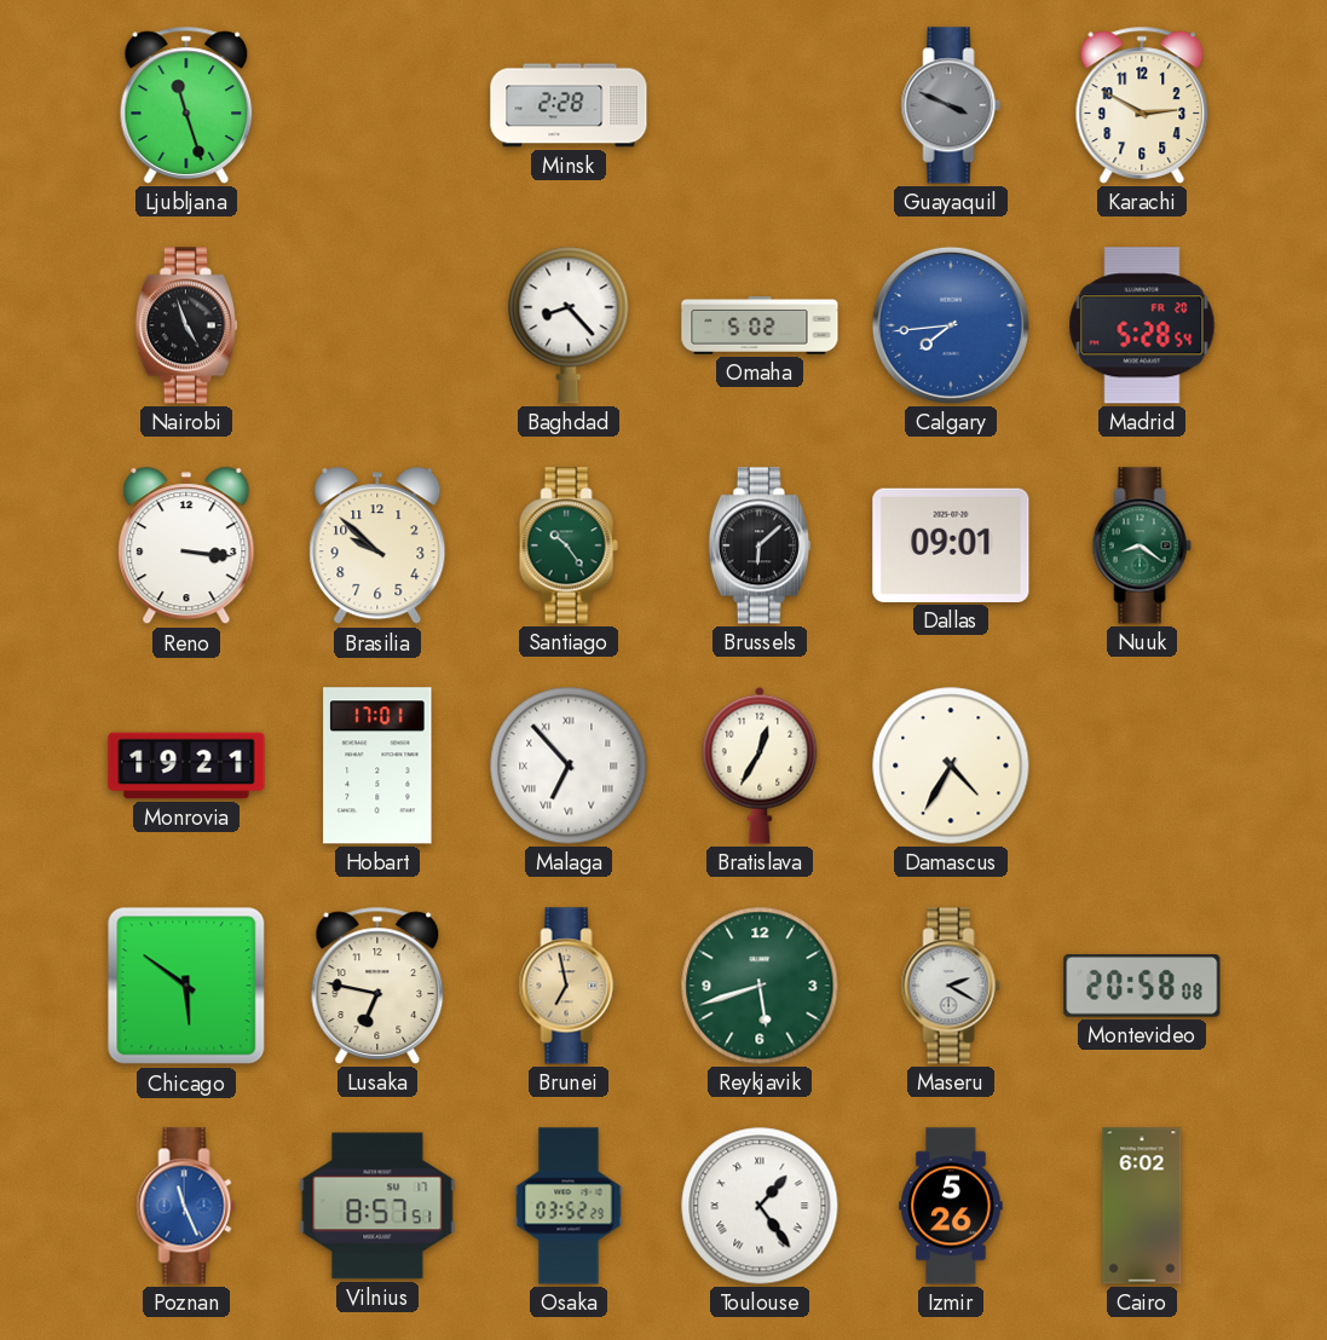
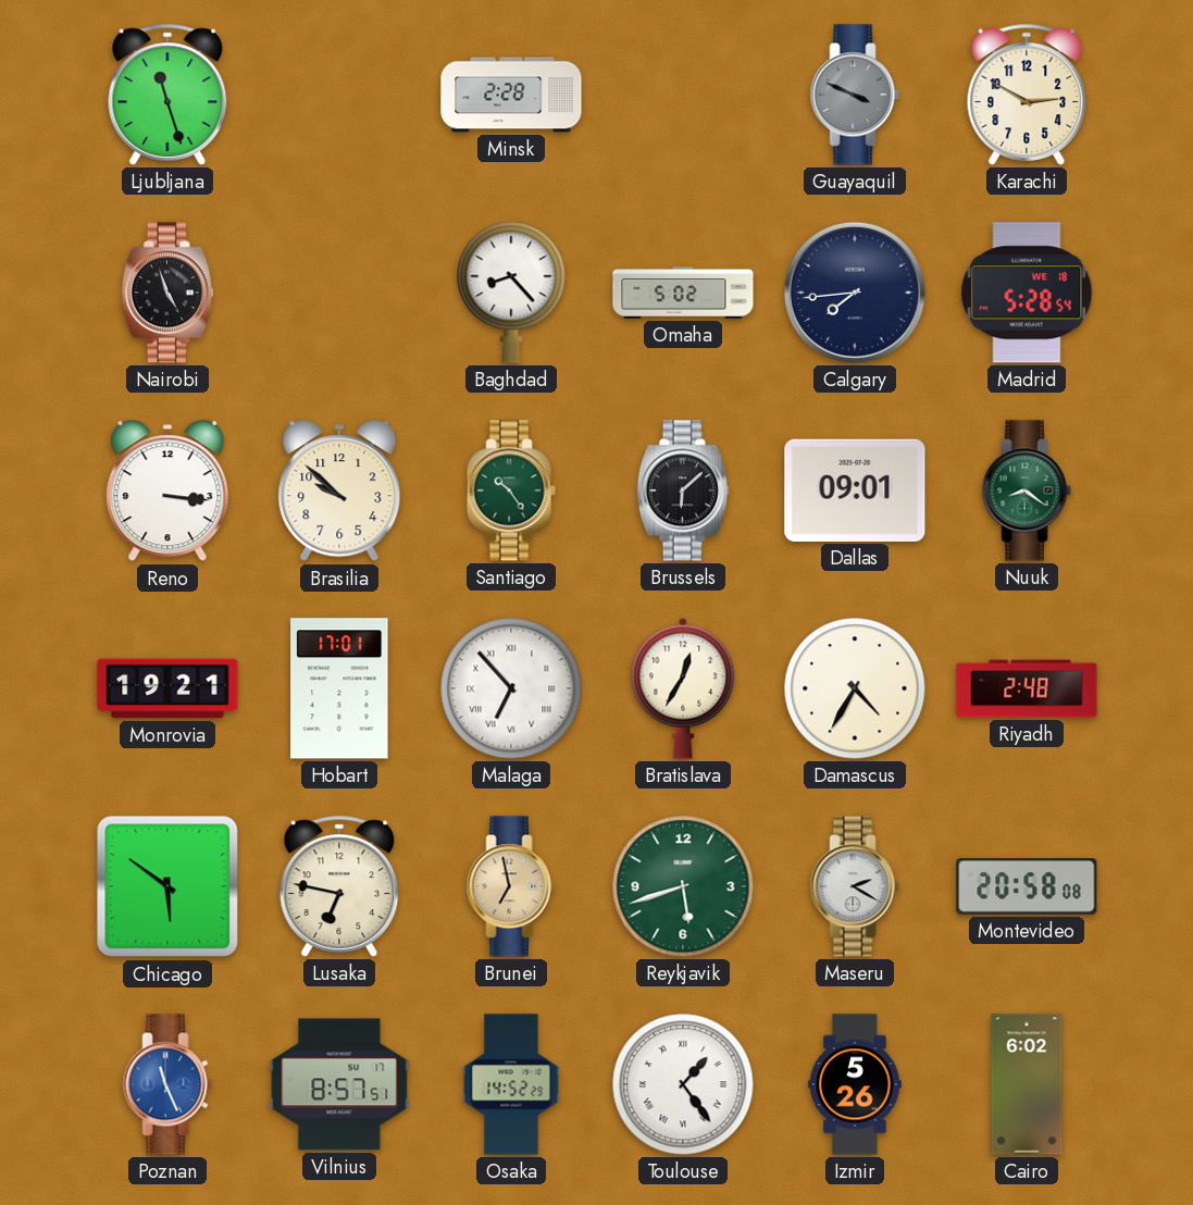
Calgary dial: blue -> navy
Madrid date: FR 20 -> WE 18
Riyadh: none -> 2:48
Osaka: 03:52 -> 14:52
